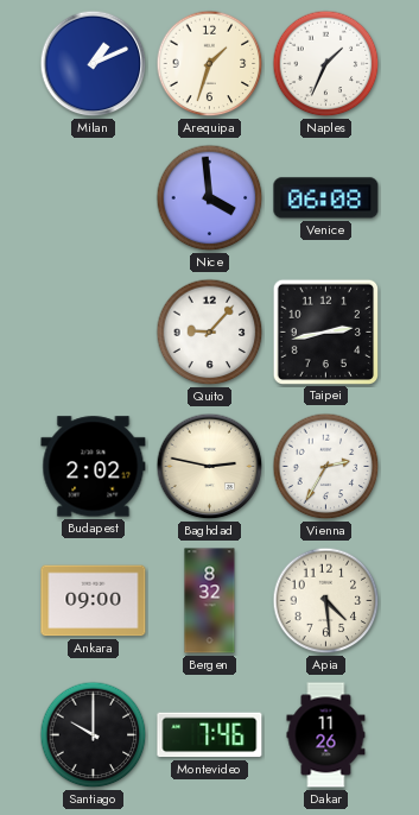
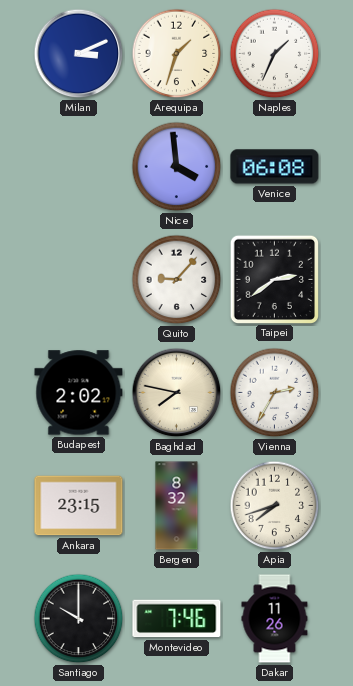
Milan: 1:11 -> 3:11
Taipei: 2:43 -> 2:39
Baghdad: 2:47 -> 7:47
Ankara: 09:00 -> 23:15
Apia: 4:29 -> 7:42
